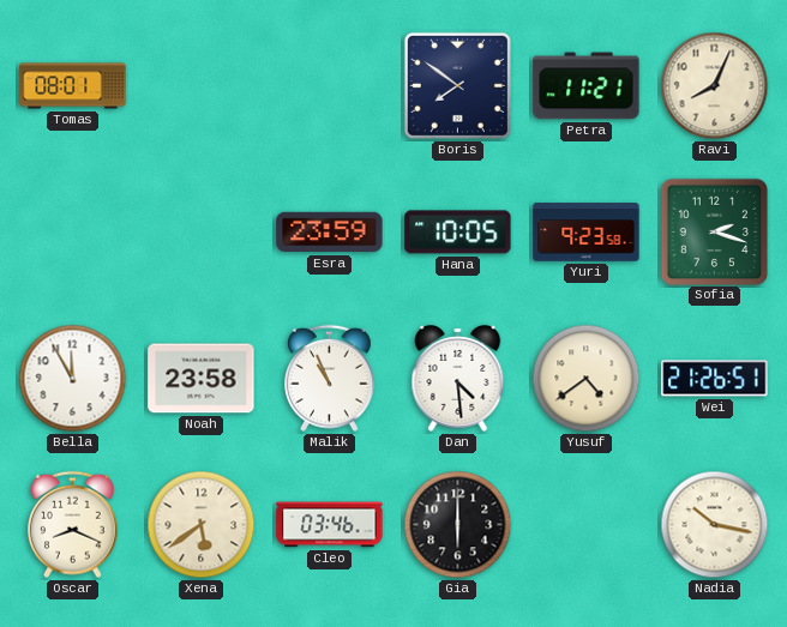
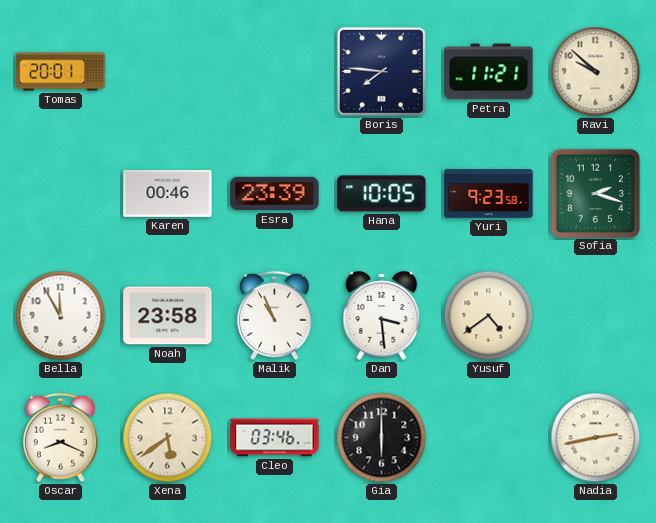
Tomas: 08:01 -> 20:01
Boris: 7:51 -> 7:46
Ravi: 8:04 -> 9:52
Karen: none -> 00:46
Esra: 23:59 -> 23:39
Dan: 4:29 -> 3:29
Wei: 21:26 -> none
Nadia: 10:17 -> 2:43
